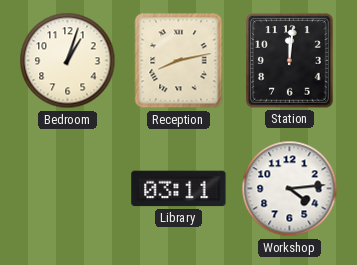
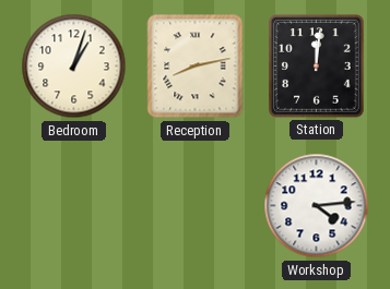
Library: 03:11 -> none
